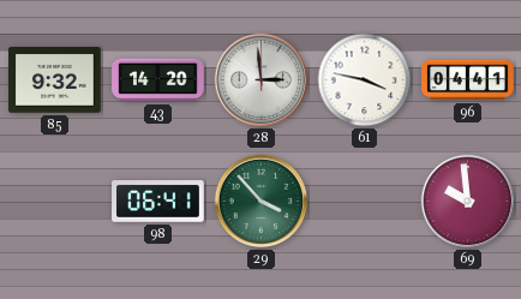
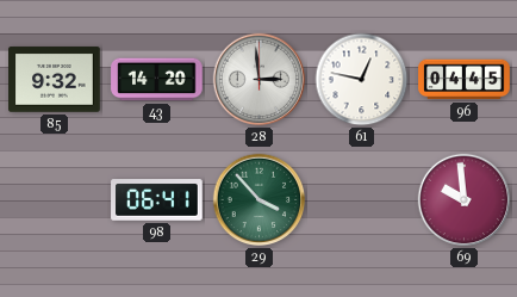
61: 3:47 -> 12:47
96: 04:41 -> 04:45
